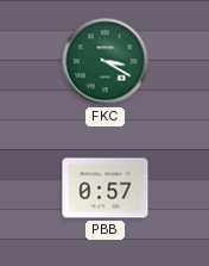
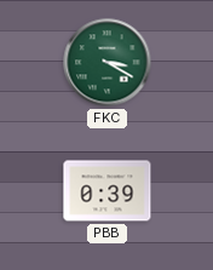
PBB: 0:57 -> 0:39
